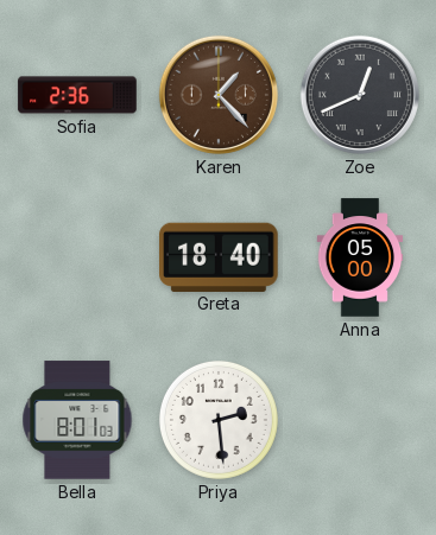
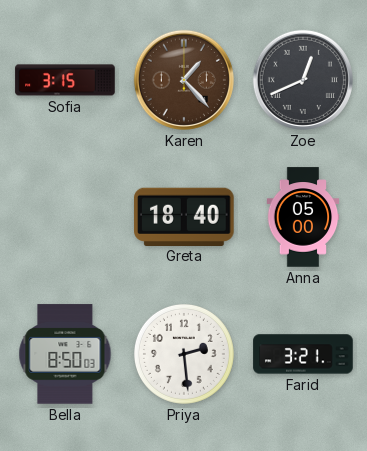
Sofia: 2:36 -> 3:15
Bella: 8:01 -> 8:50
Farid: none -> 3:21
